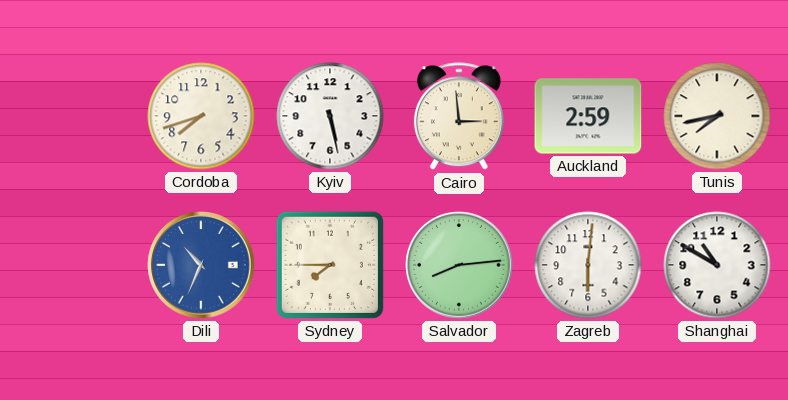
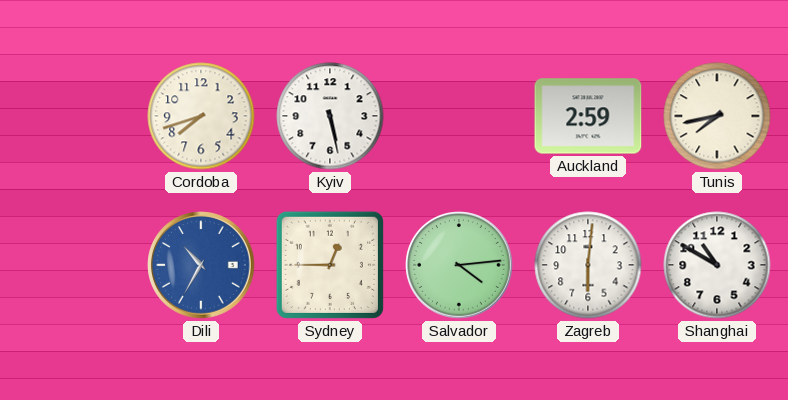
Cairo: 2:59 -> none
Dili: 10:34 -> 10:35
Sydney: 7:45 -> 12:45
Salvador: 8:14 -> 4:14
